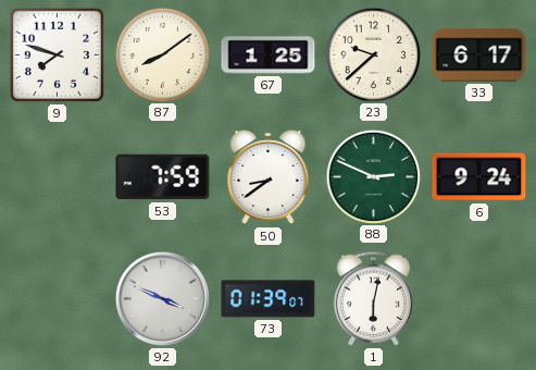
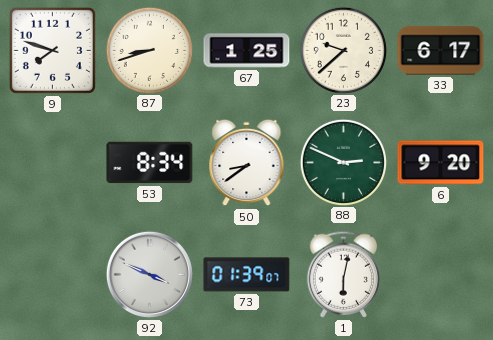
87: 8:09 -> 8:42
53: 7:59 -> 8:34
6: 9:24 -> 9:20
